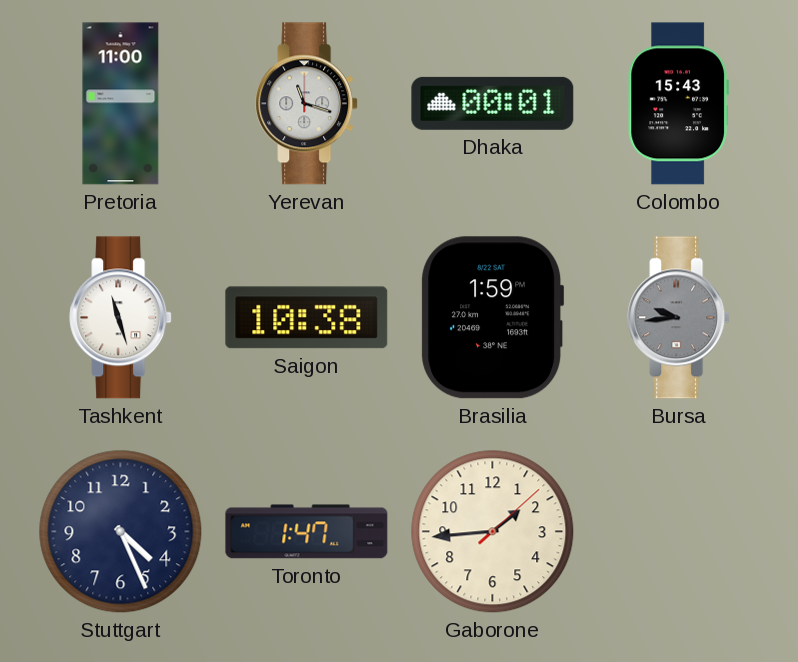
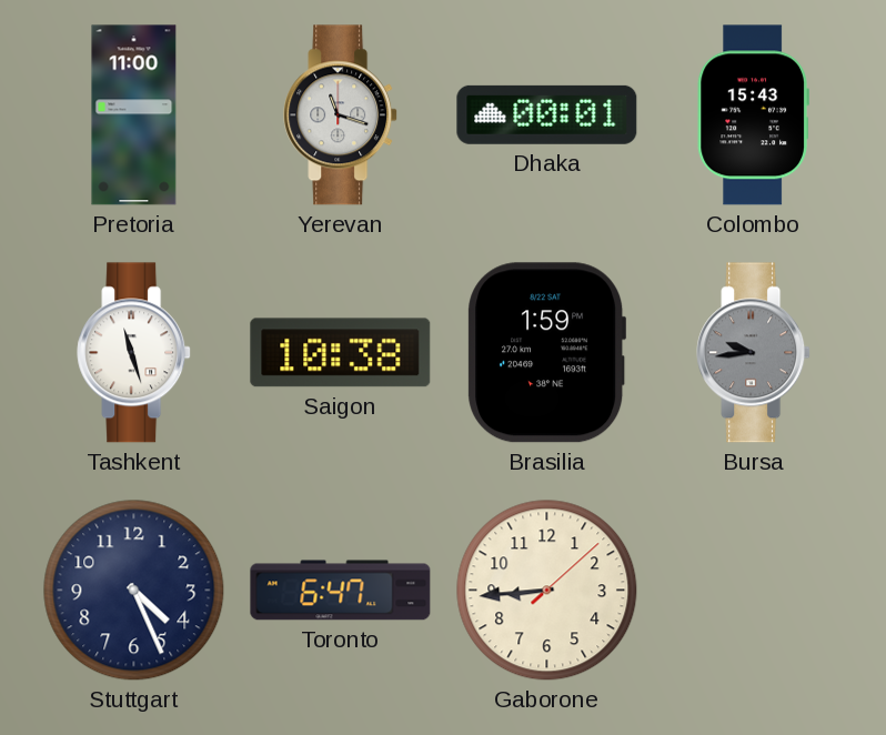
Toronto: 1:47 -> 6:47
Gaborone: 1:44 -> 8:44
